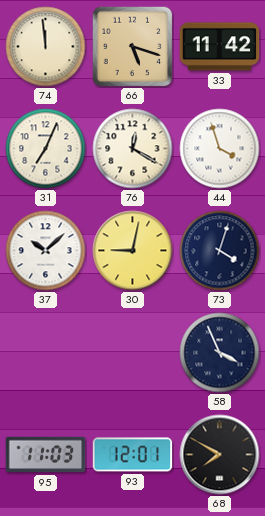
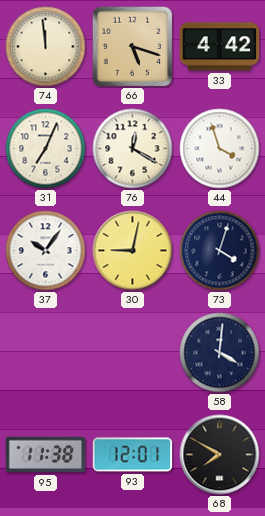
33: 11:42 -> 4:42
37: 10:08 -> 10:06
58: 3:56 -> 4:01
95: 11:03 -> 11:38
